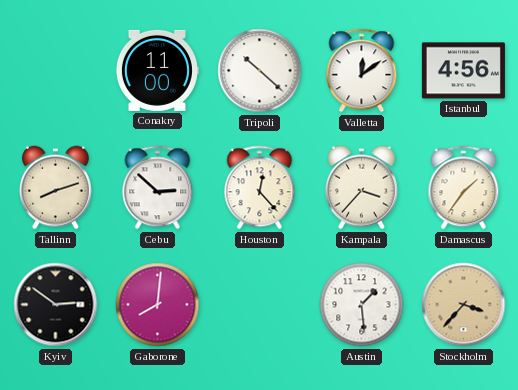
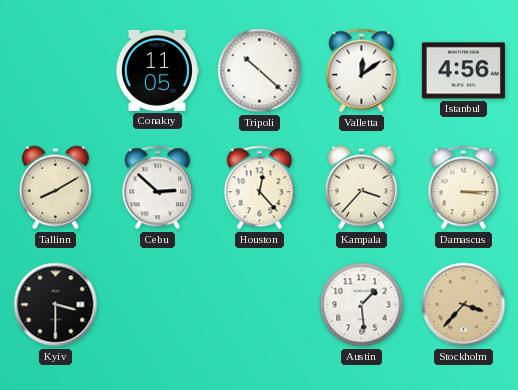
Conakry: 11:00 -> 11:05
Tallinn: 8:12 -> 8:10
Damascus: 1:36 -> 3:15
Kyiv: 2:51 -> 3:30
Gaborone: 8:01 -> none
